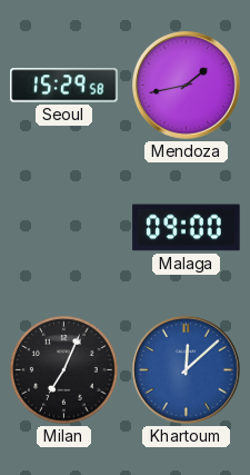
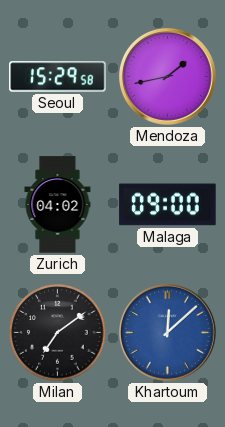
Zurich: none -> 04:02
Milan: 7:04 -> 7:09
